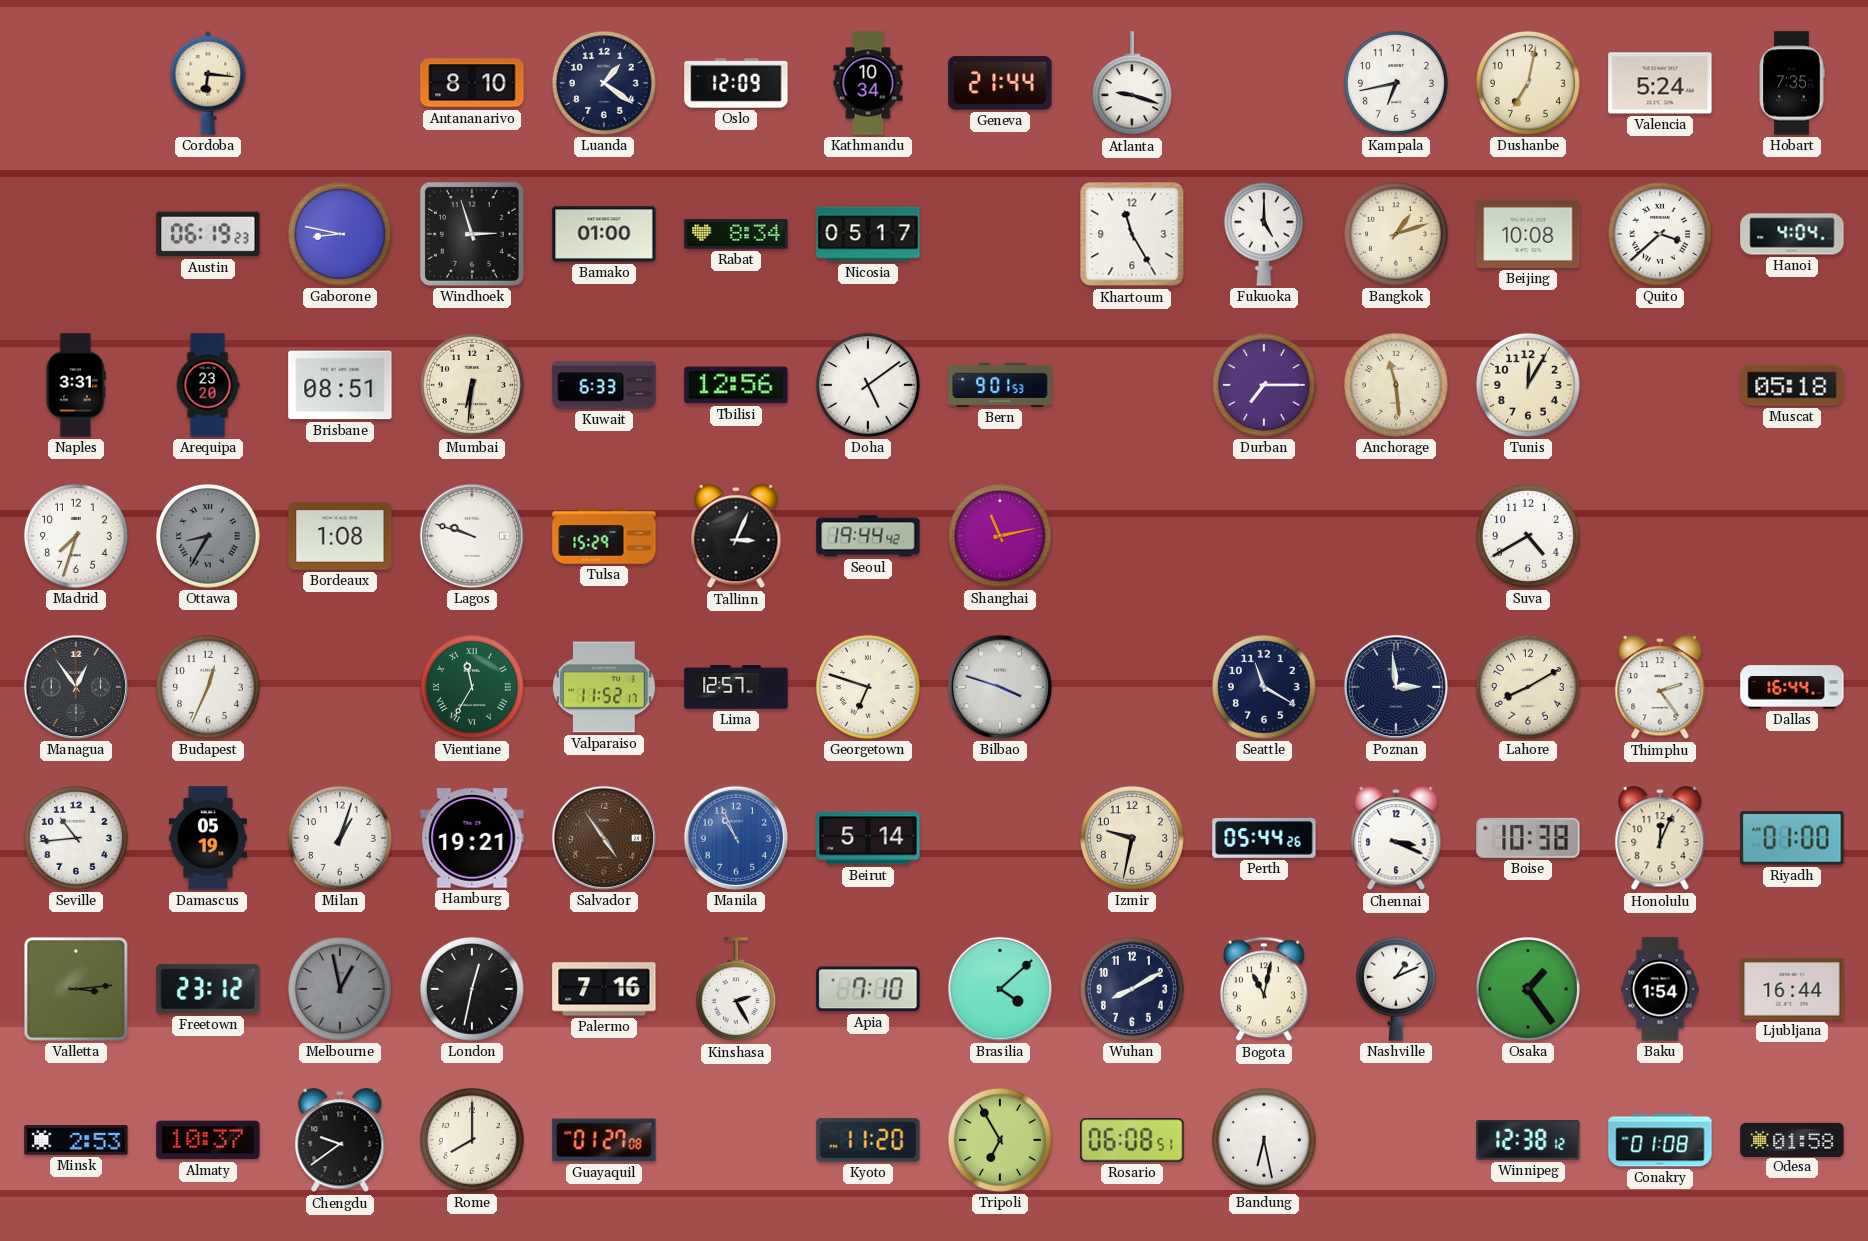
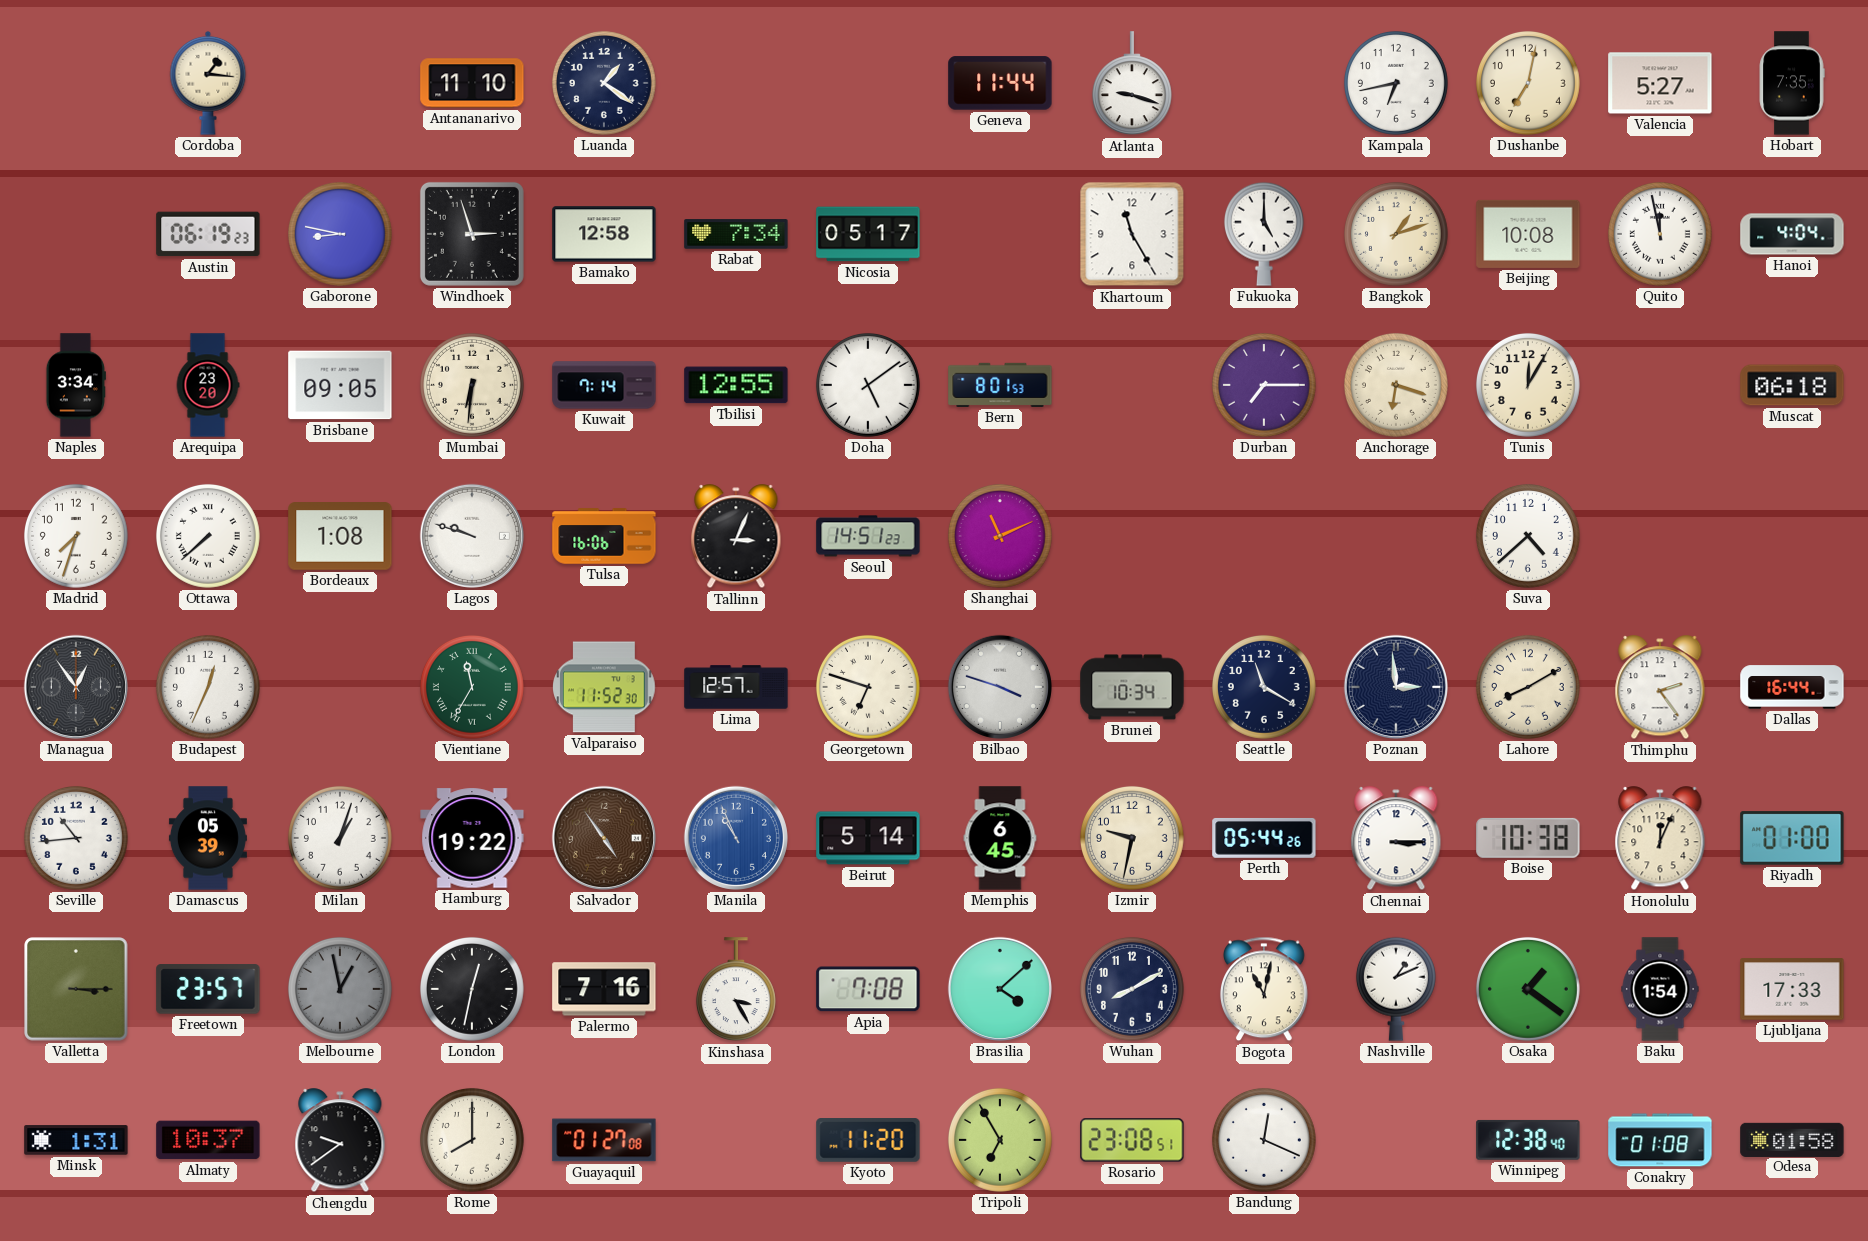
Cordoba: 6:16 -> 1:16
Antananarivo: 8:10 -> 11:10
Oslo: 12:09 -> none
Kathmandu: 10:34 -> none
Geneva: 21:44 -> 11:44
Valencia: 5:24 -> 5:27
Bamako: 01:00 -> 12:58
Rabat: 8:34 -> 7:34
Quito: 3:38 -> 11:58
Naples: 3:31 -> 3:34
Brisbane: 08:51 -> 09:05
Kuwait: 6:33 -> 7:14
Tbilisi: 12:56 -> 12:55
Bern: 9:01 -> 8:01
Anchorage: 11:29 -> 6:18
Muscat: 05:18 -> 06:18
Ottawa: 8:35 -> 7:38
Ottawa dial: grey -> white
Tulsa: 15:29 -> 16:06
Seoul: 19:44 -> 14:51
Shanghai: 11:13 -> 11:11
Suva: 4:40 -> 4:38
Valparaiso: 11:52:17 -> 11:52:30
Brunei: none -> 10:34
Damascus: 05:19 -> 05:39
Hamburg: 19:21 -> 19:22
Memphis: none -> 6:45
Chennai: 3:19 -> 3:15
Valletta: 3:14 -> 3:15
Freetown: 23:12 -> 23:57
Kinshasa: 2:25 -> 3:25
Apia: 7:10 -> 7:08
Osaka: 1:24 -> 1:21
Ljubljana: 16:44 -> 17:33
Minsk: 2:53 -> 1:31
Rosario: 06:08 -> 23:08
Bandung: 6:28 -> 12:19
Winnipeg: 12:38:12 -> 12:38:40
